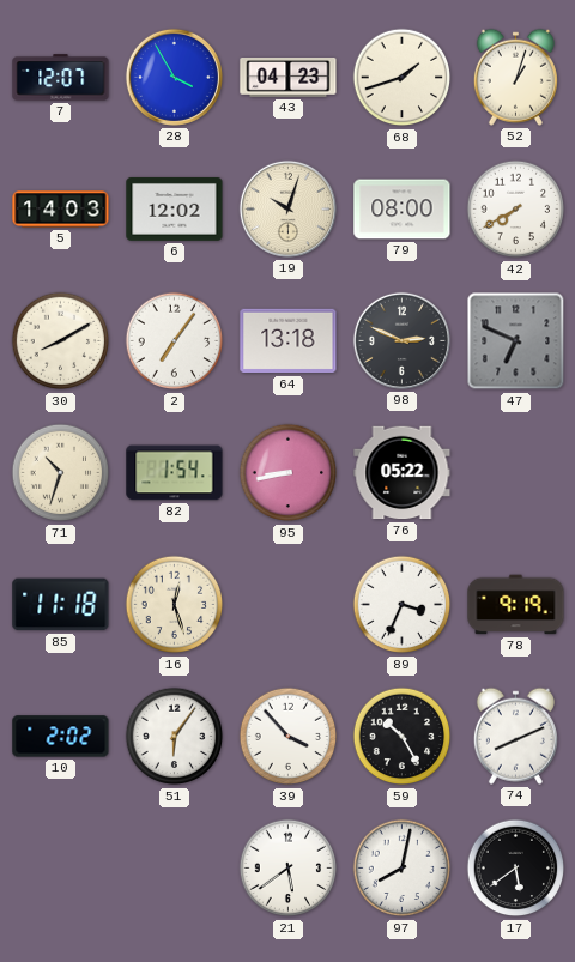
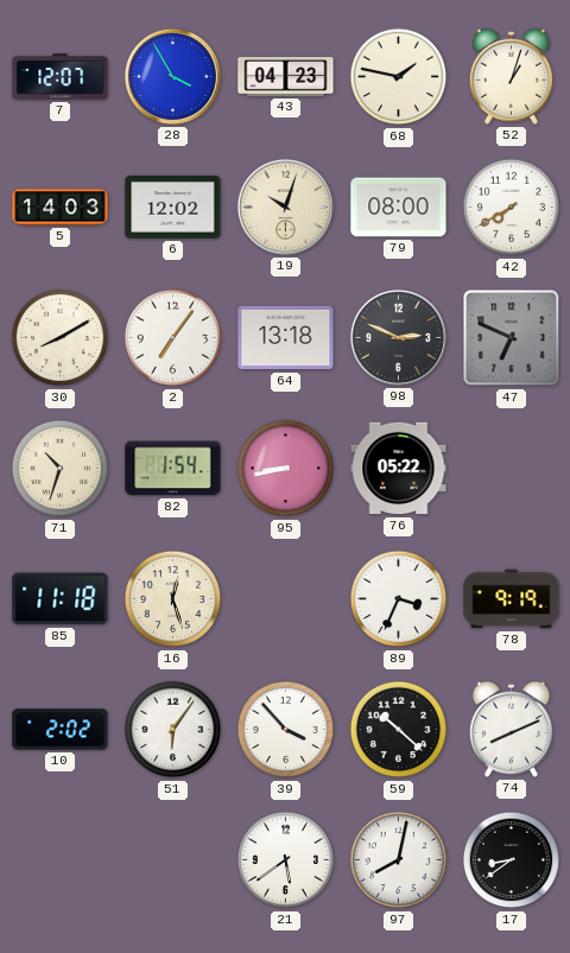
68: 1:42 -> 1:47
59: 10:25 -> 10:22
17: 5:39 -> 8:39
